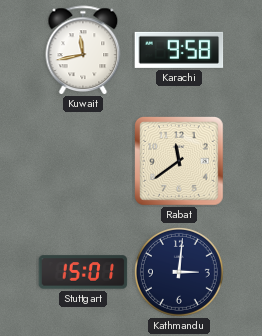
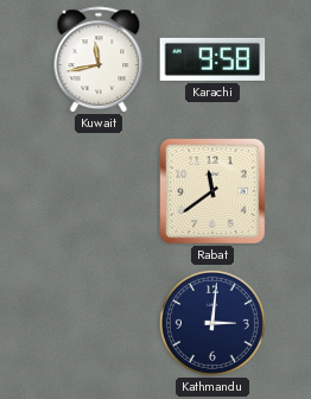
Stuttgart: 15:01 -> none
